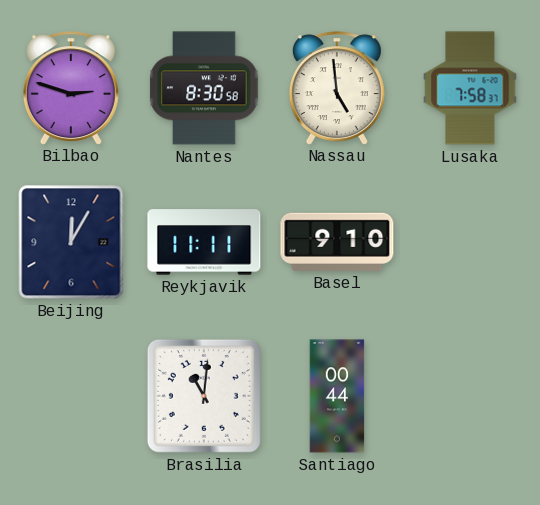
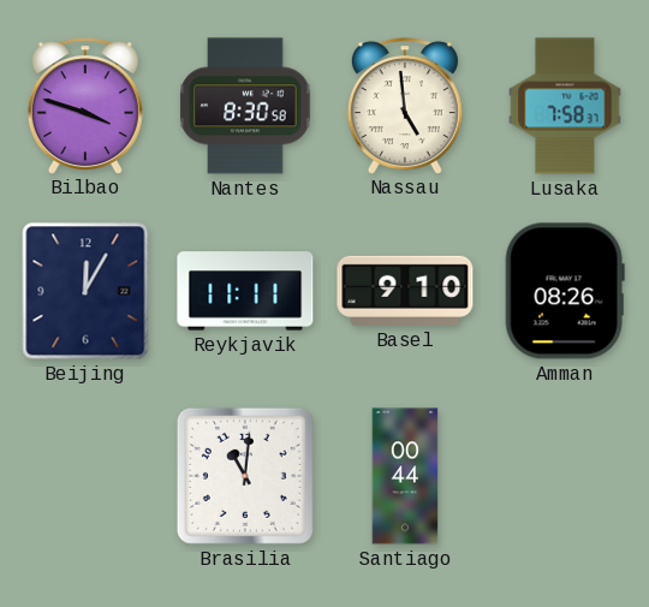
Bilbao: 2:48 -> 3:48
Amman: none -> 08:26
